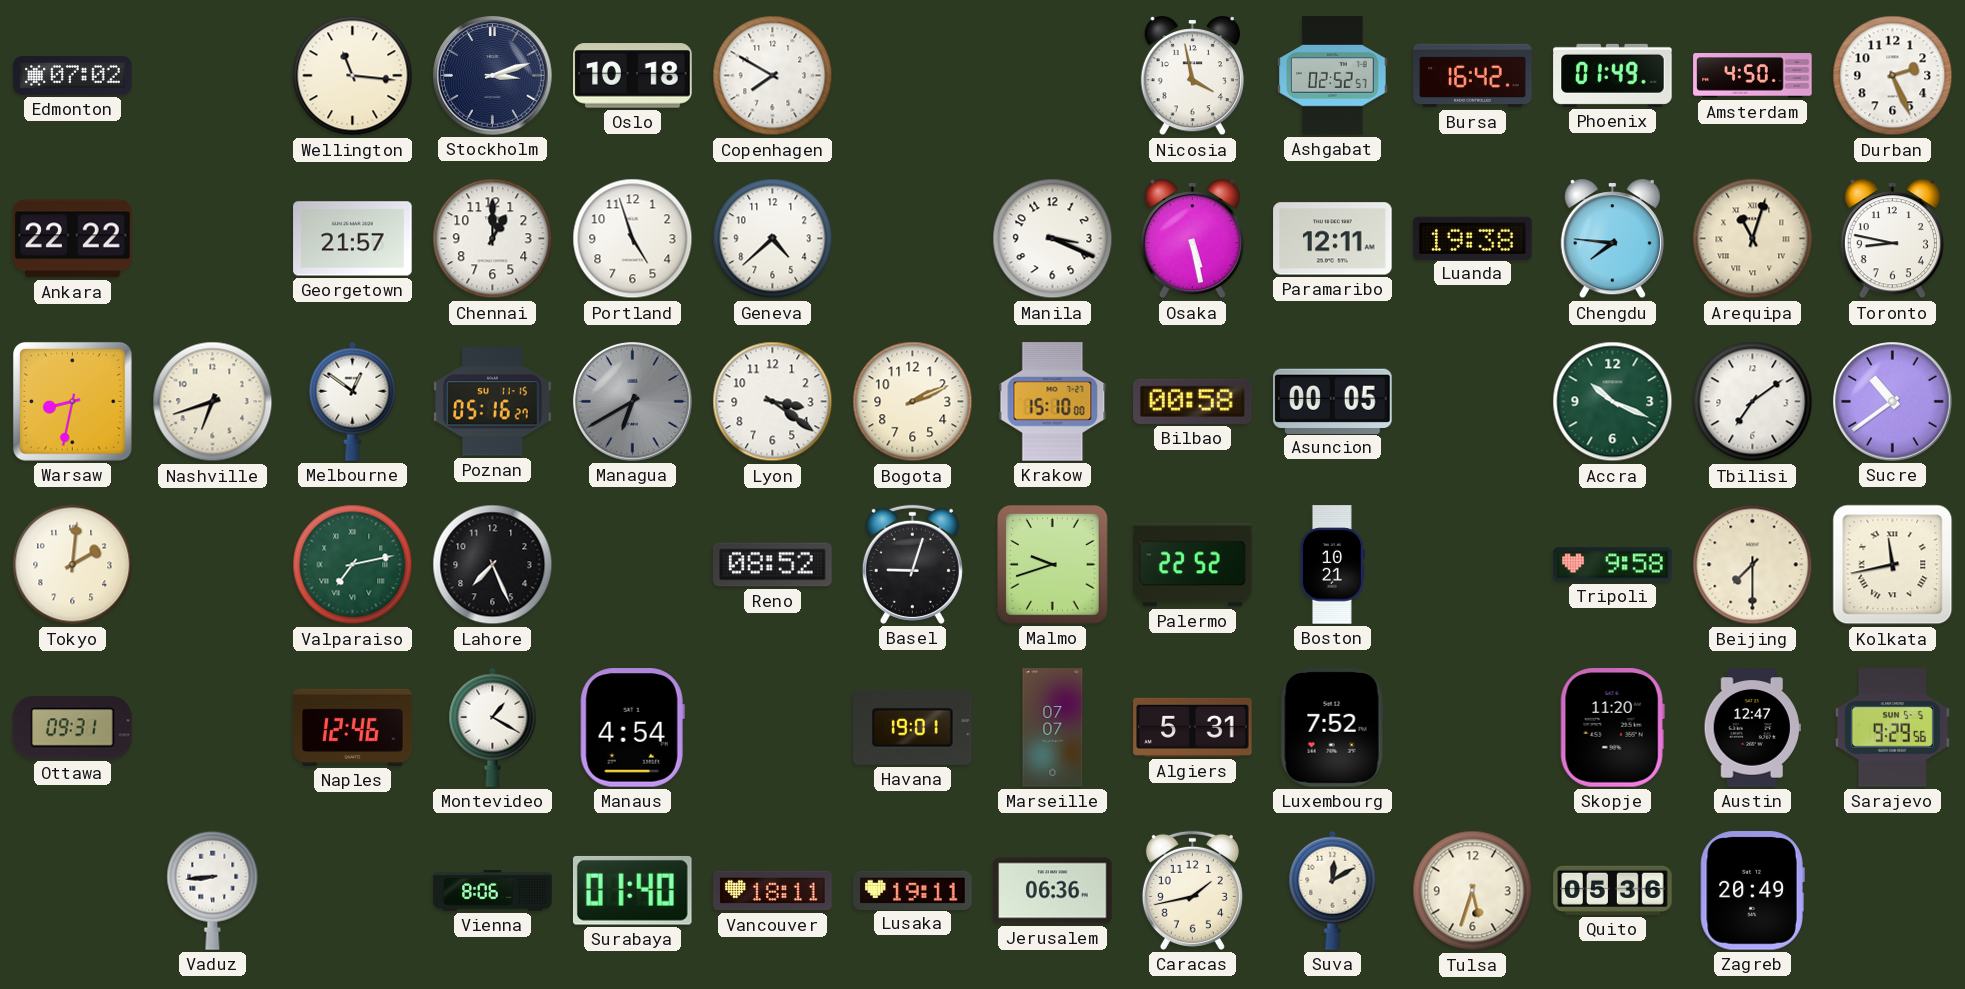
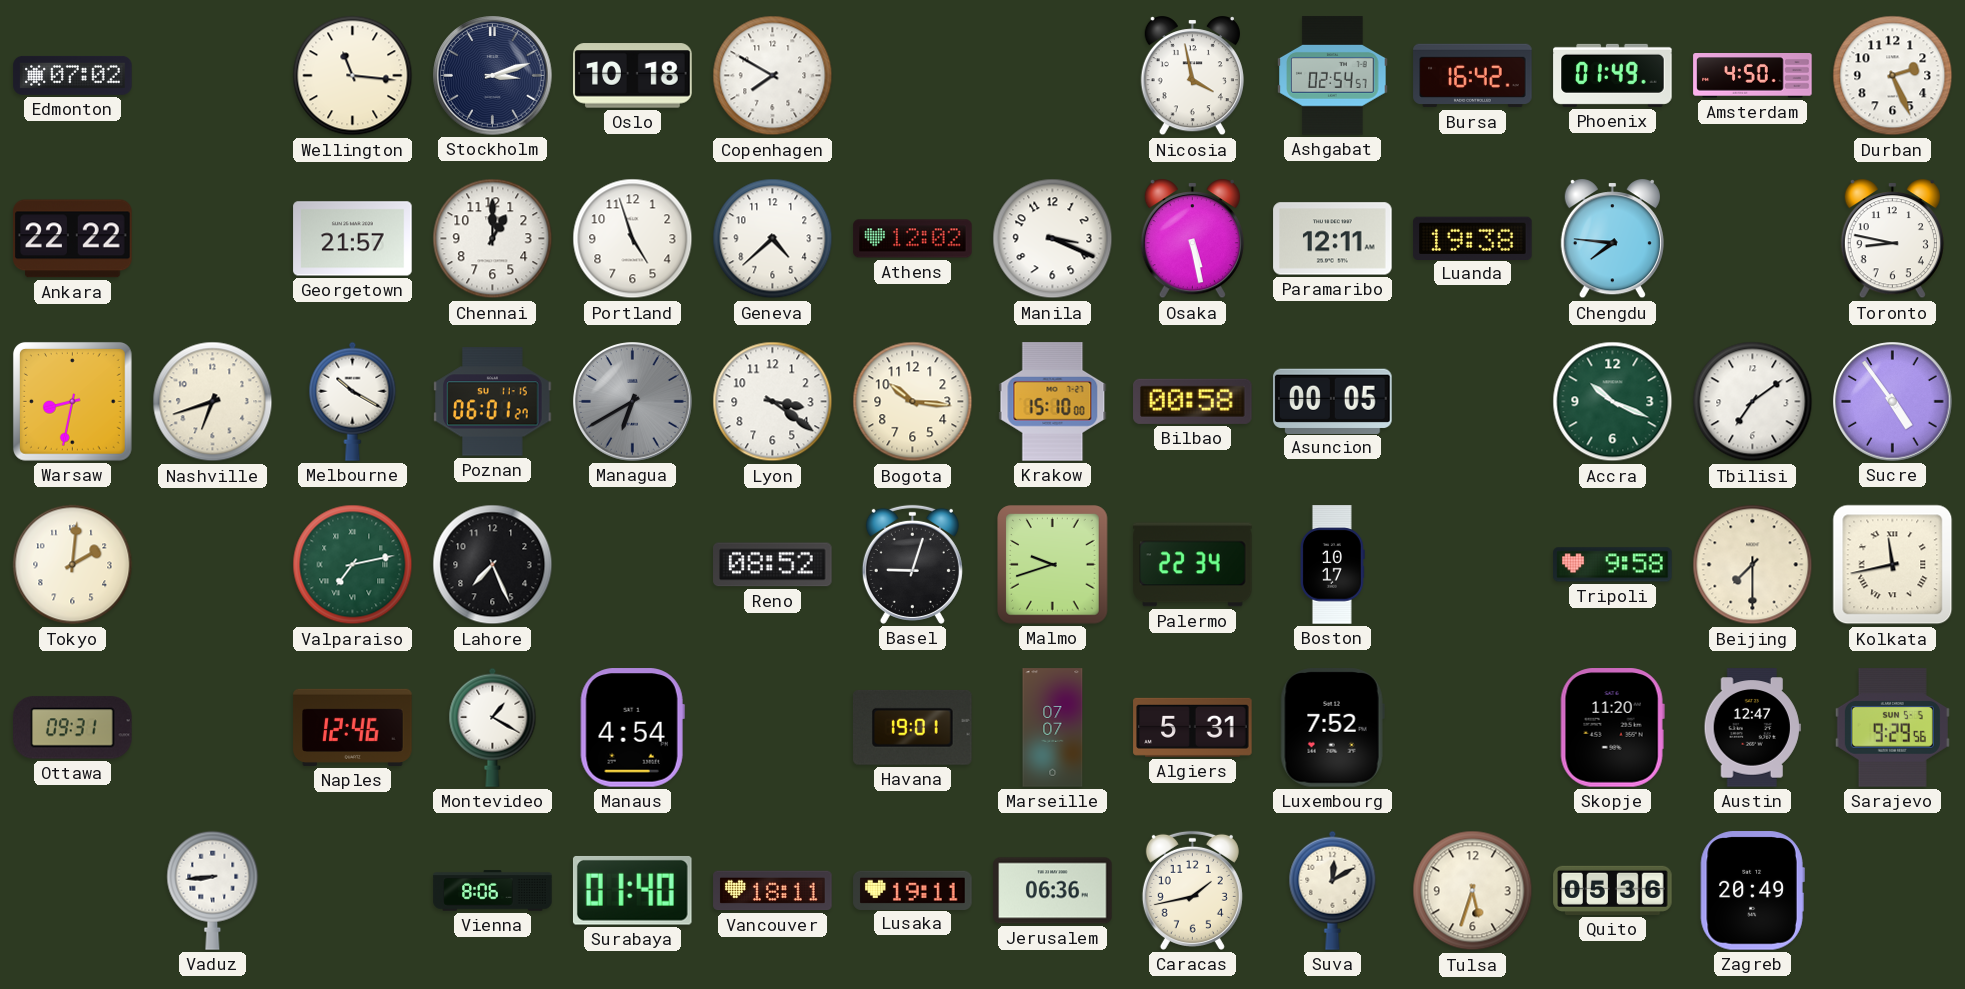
Ashgabat: 02:52 -> 02:54
Athens: none -> 12:02
Arequipa: 11:03 -> none
Melbourne: 12:51 -> 10:20
Poznan: 05:16 -> 06:01
Bogota: 2:11 -> 10:16
Sucre: 10:39 -> 4:54
Palermo: 22:52 -> 22:34
Boston: 10:21 -> 10:17
